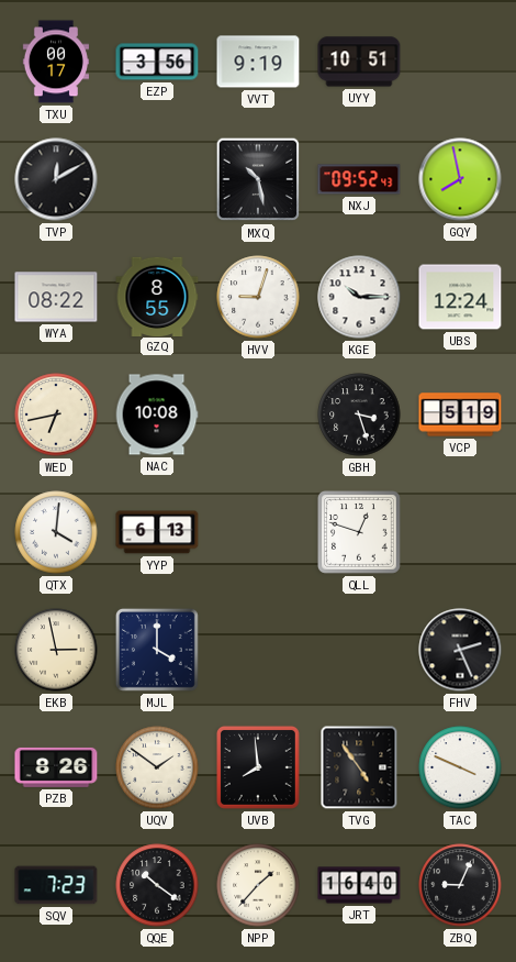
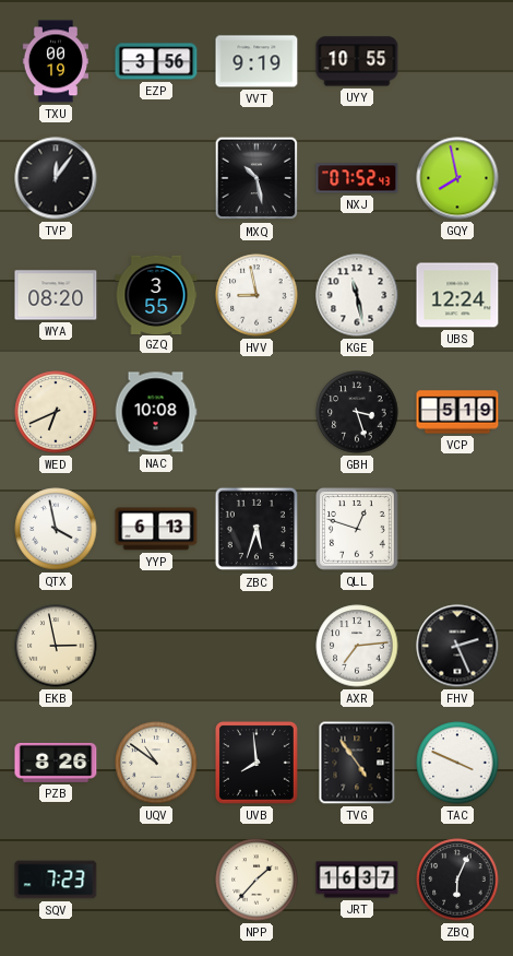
TXU: 00:17 -> 00:19
UYY: 10:51 -> 10:55
TVP: 12:10 -> 12:06
NXJ: 09:52 -> 07:52
WYA: 08:22 -> 08:20
GZQ: 8:55 -> 3:55
HVV: 9:03 -> 8:58
KGE: 10:15 -> 11:28
WED: 6:43 -> 6:41
QTX: 4:01 -> 3:58
ZBC: none -> 5:33
MJL: 4:00 -> none
AXR: none -> 7:14
UQV: 1:51 -> 10:51
QQE: 10:21 -> none
JRT: 16:40 -> 16:37
ZBQ: 9:04 -> 6:04
